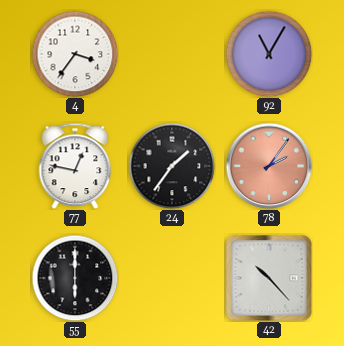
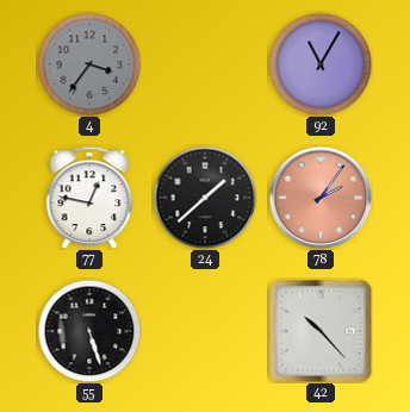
4 dial: white -> grey
24: 1:36 -> 1:38
55: 6:00 -> 5:27
